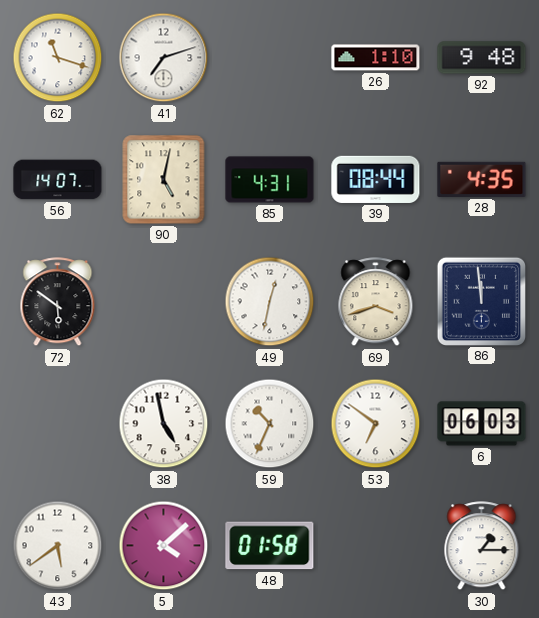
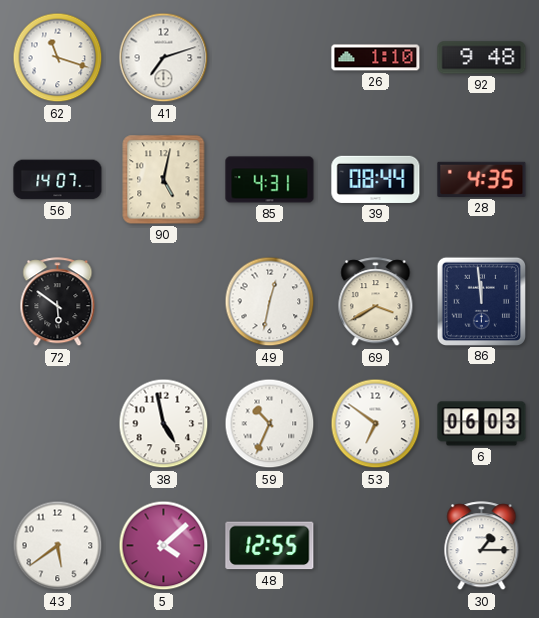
69: 3:42 -> 3:40
48: 01:58 -> 12:55
